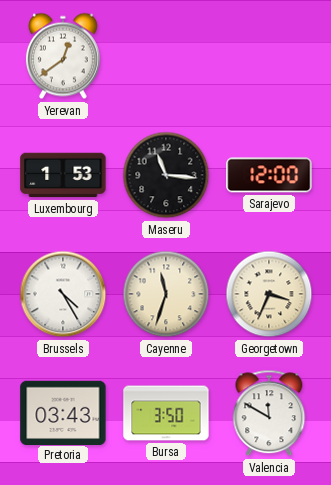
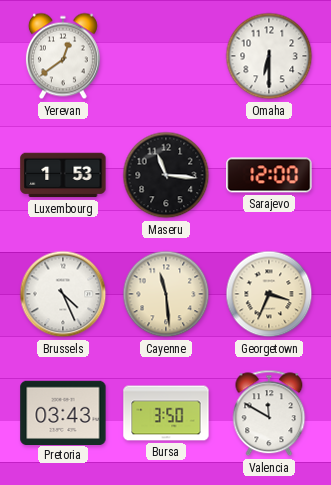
Omaha: none -> 6:30
Brussels: 4:25 -> 4:26
Cayenne: 11:33 -> 11:29
